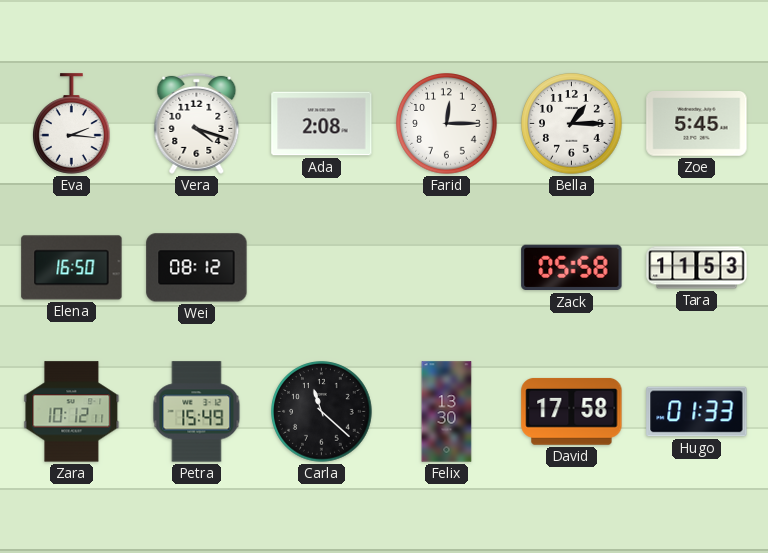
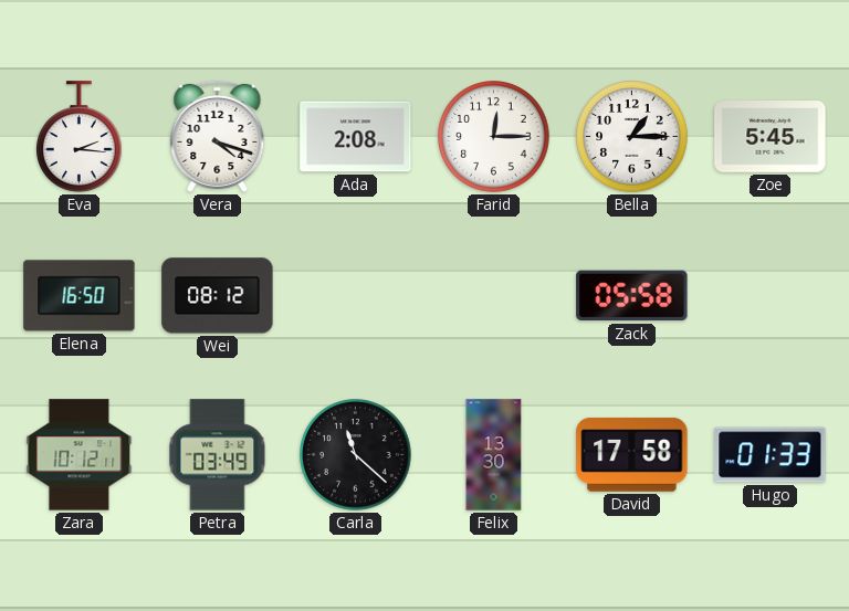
Tara: 11:53 -> none
Petra: 15:49 -> 03:49
